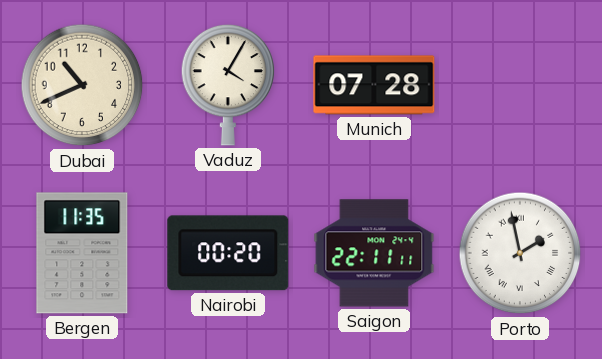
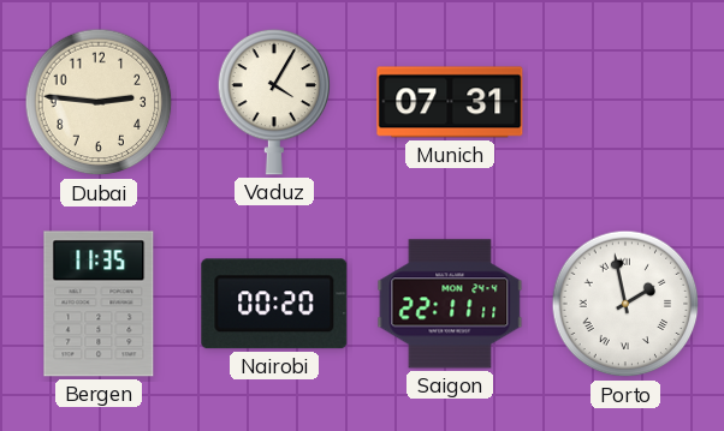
Dubai: 10:41 -> 2:46
Munich: 07:28 -> 07:31
